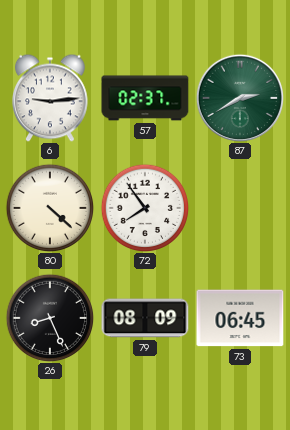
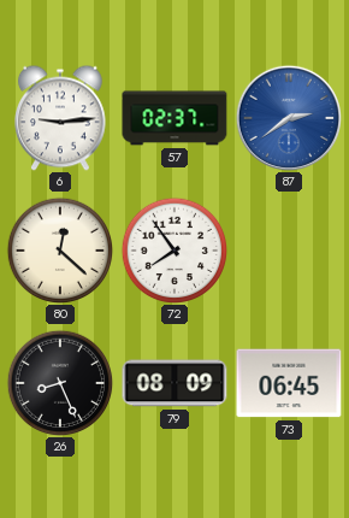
87: 2:40 -> 2:39
87 dial: green -> blue
80: 4:22 -> 12:22
